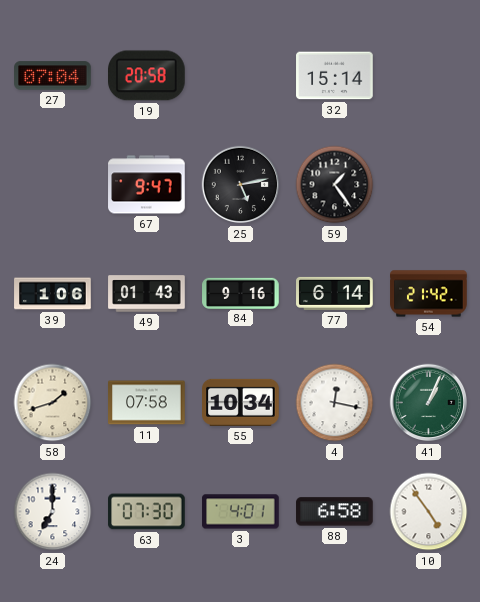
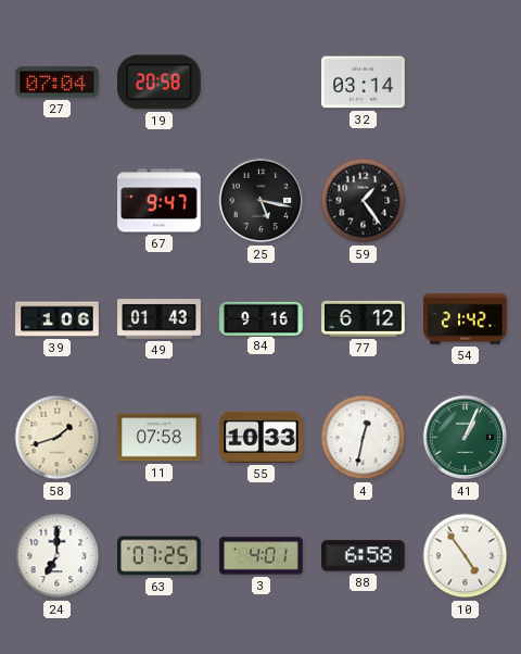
32: 15:14 -> 03:14
25: 5:13 -> 5:17
77: 6:14 -> 6:12
55: 10:34 -> 10:33
4: 12:17 -> 12:32
63: 07:30 -> 07:25
